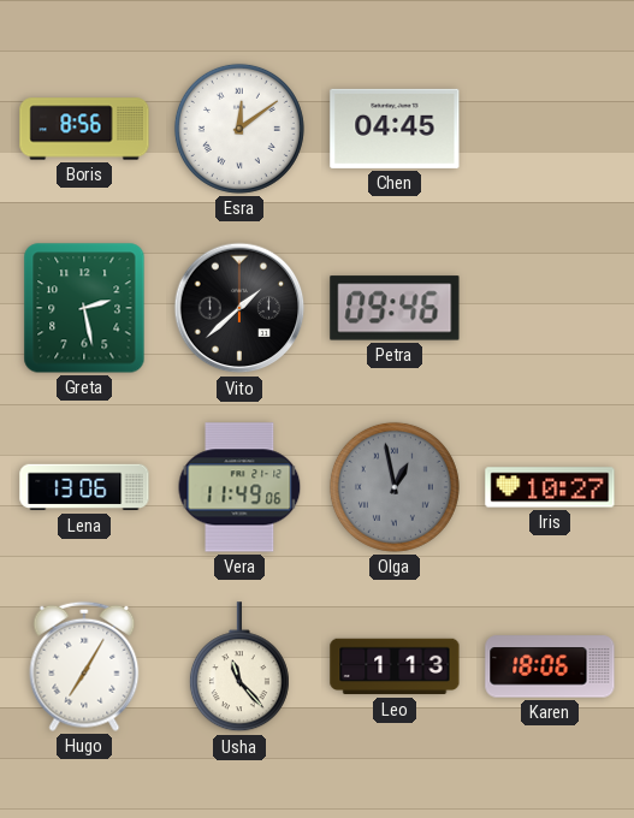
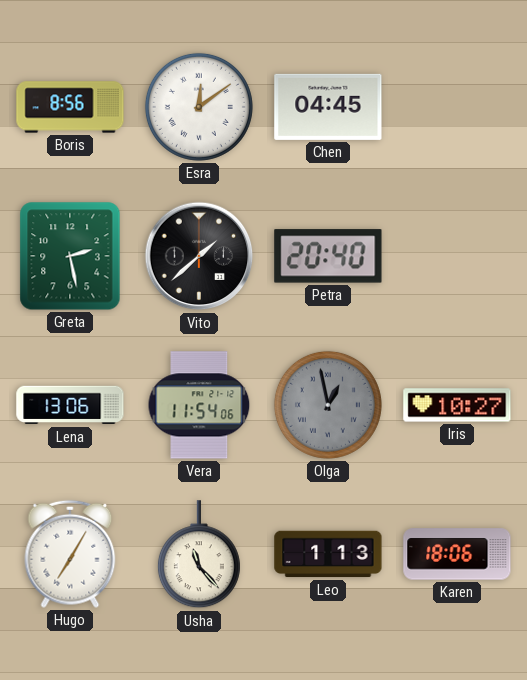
Petra: 09:46 -> 20:40
Vera: 11:49 -> 11:54
